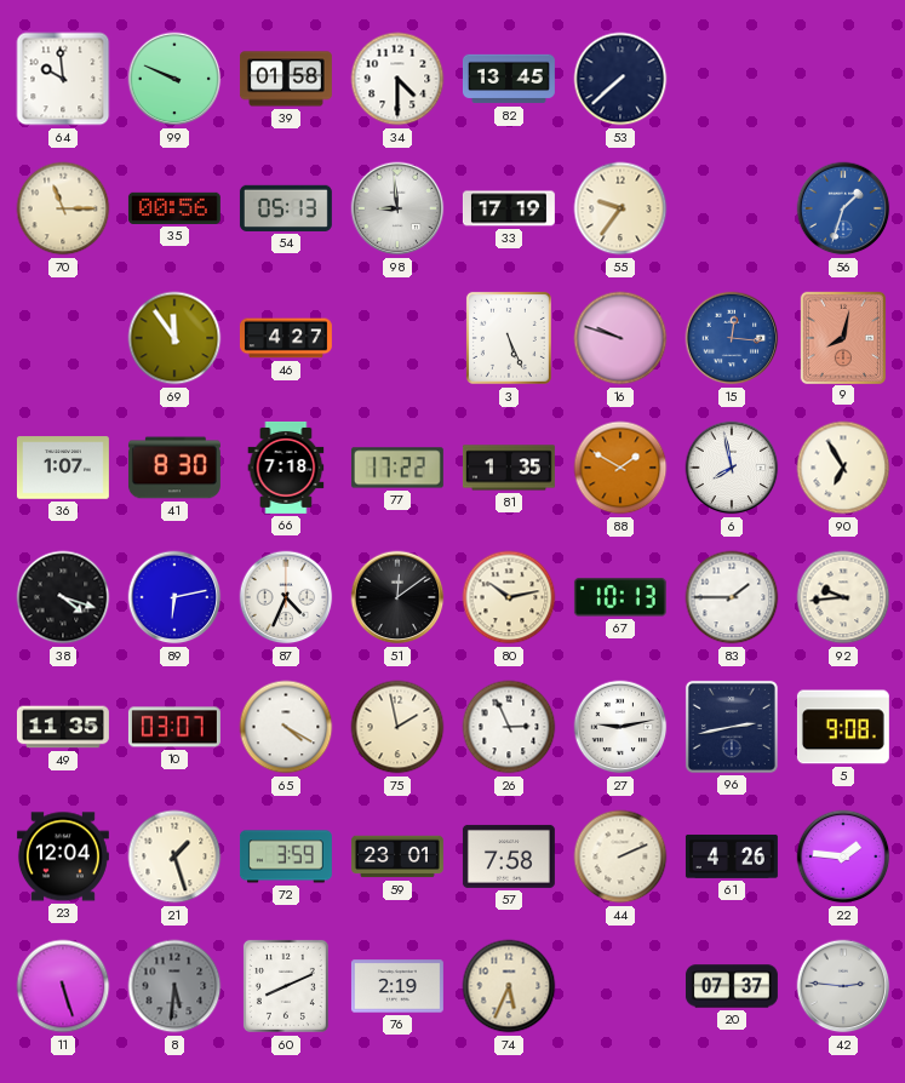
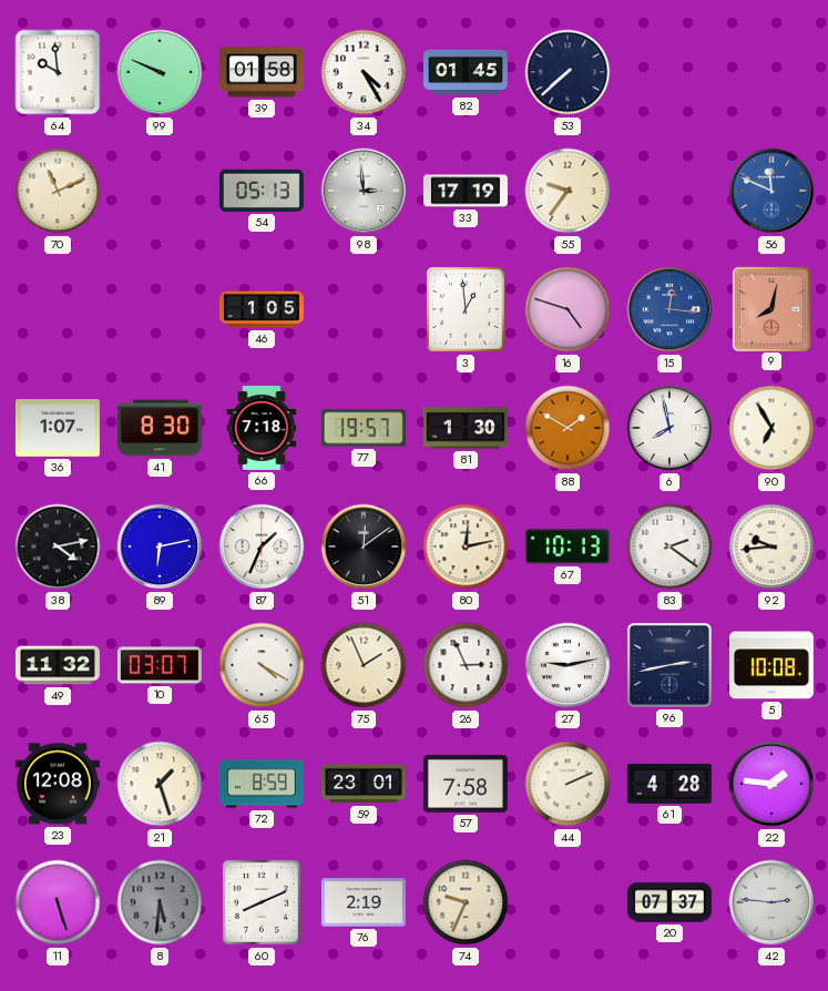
34: 4:30 -> 4:25
82: 13:45 -> 01:45
70: 11:15 -> 11:11
35: 00:56 -> none
98: 8:59 -> 2:59
56: 1:33 -> 11:49
69: 11:54 -> none
46: 4:27 -> 1:05
3: 5:26 -> 12:59
16: 9:48 -> 4:48
77: 17:22 -> 19:57
81: 1:35 -> 1:30
38: 4:18 -> 4:13
87: 4:34 -> 1:34
80: 10:13 -> 12:13
83: 1:45 -> 2:21
49: 11:35 -> 11:32
75: 1:58 -> 1:56
5: 9:08 -> 10:08
23: 12:04 -> 12:08
72: 3:59 -> 8:59
61: 4:26 -> 4:28
74: 5:34 -> 9:34
